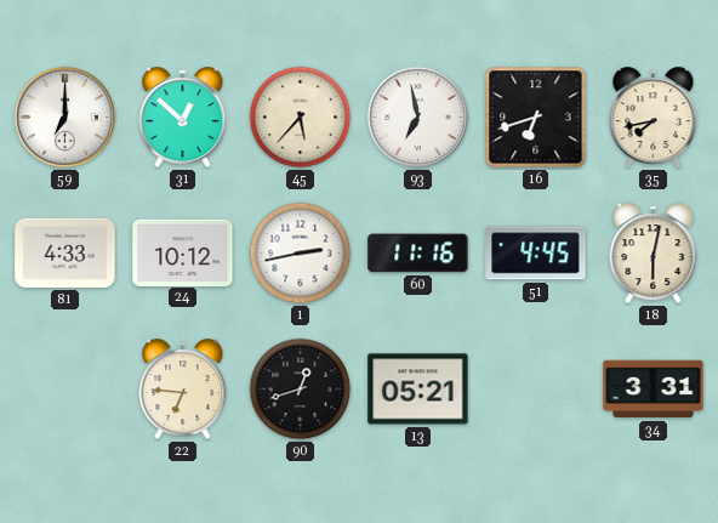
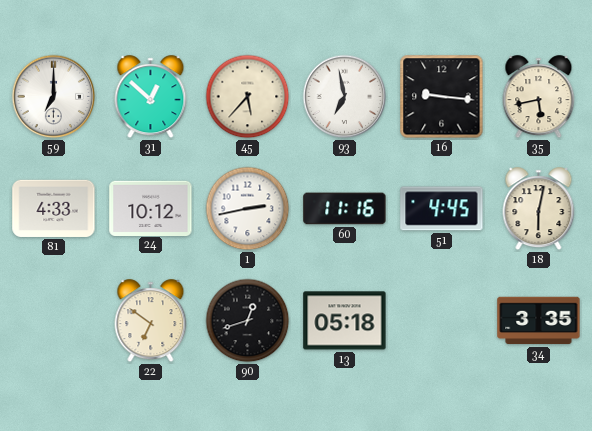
16: 6:42 -> 9:16
35: 7:43 -> 5:43
22: 6:46 -> 6:51
13: 05:21 -> 05:18
34: 3:31 -> 3:35
